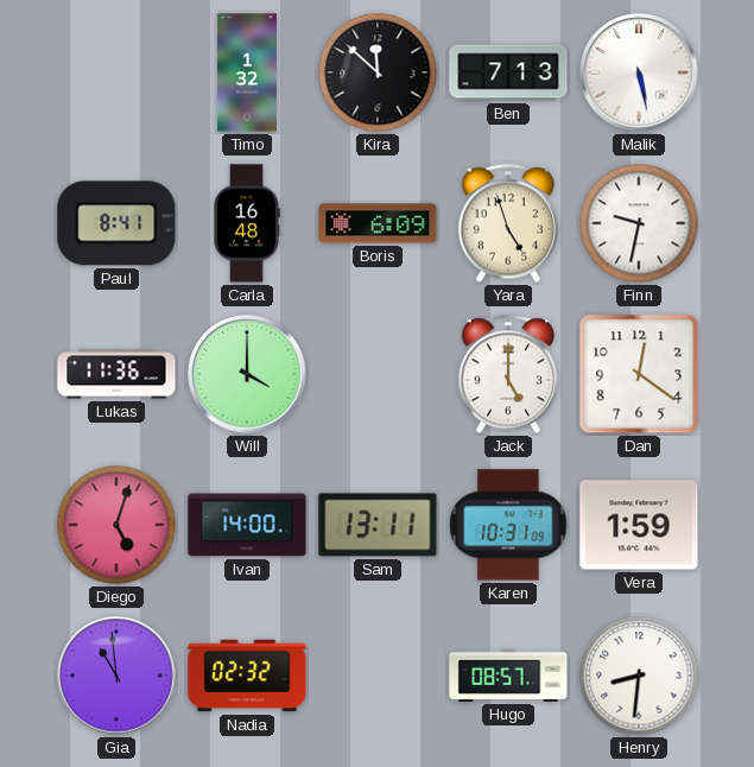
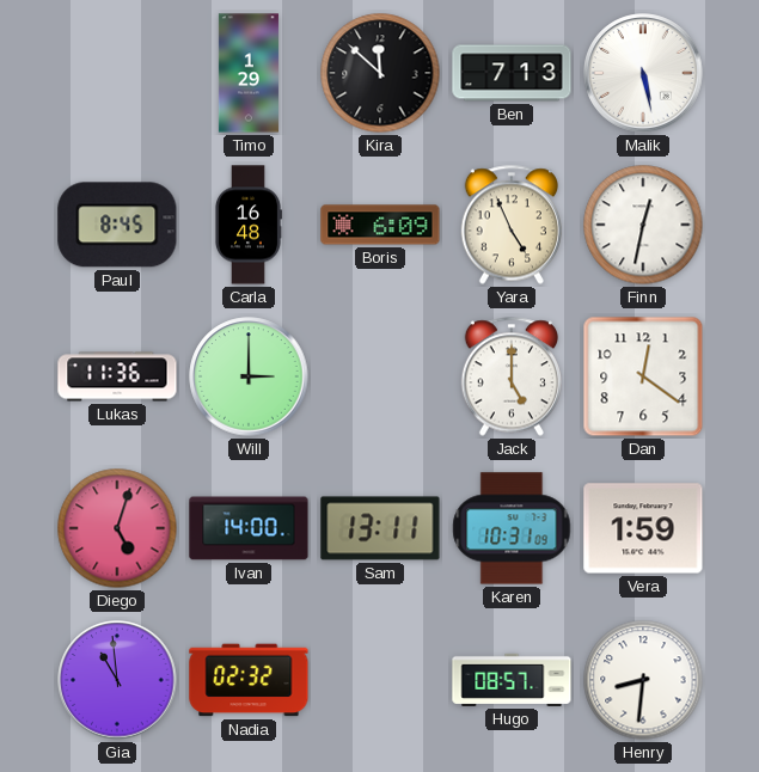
Timo: 1:32 -> 1:29
Paul: 8:41 -> 8:45
Yara: 4:57 -> 4:56
Finn: 9:32 -> 12:32
Will: 4:00 -> 3:00
